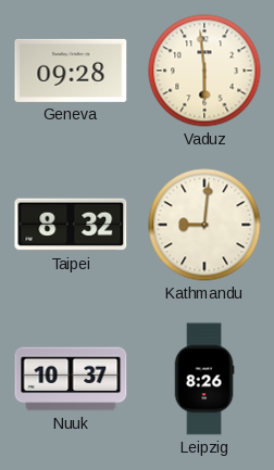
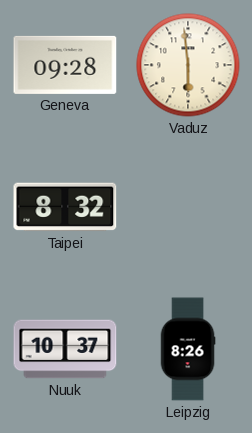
Kathmandu: 9:01 -> none
